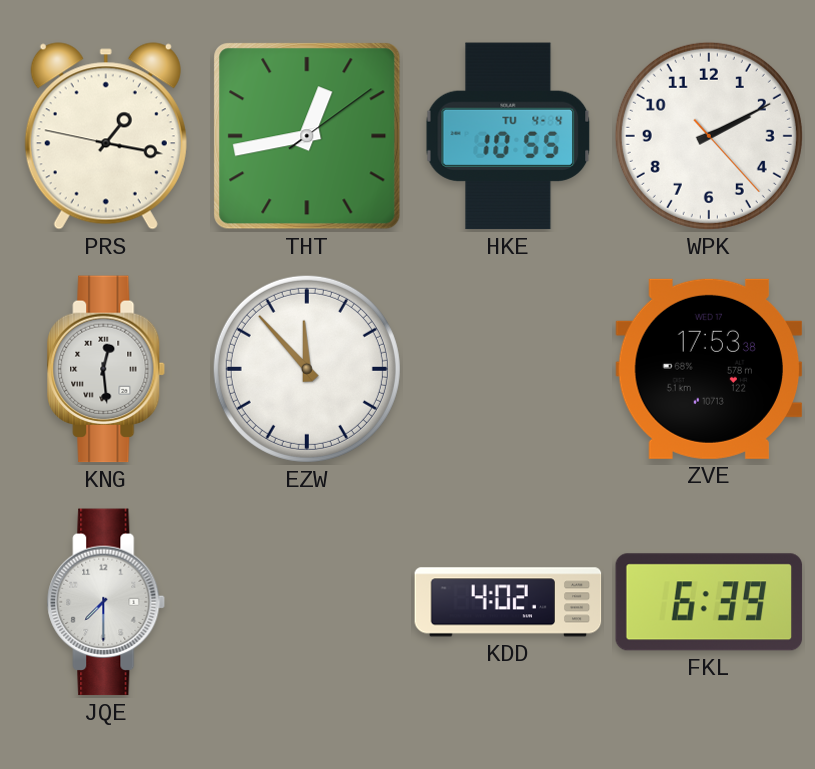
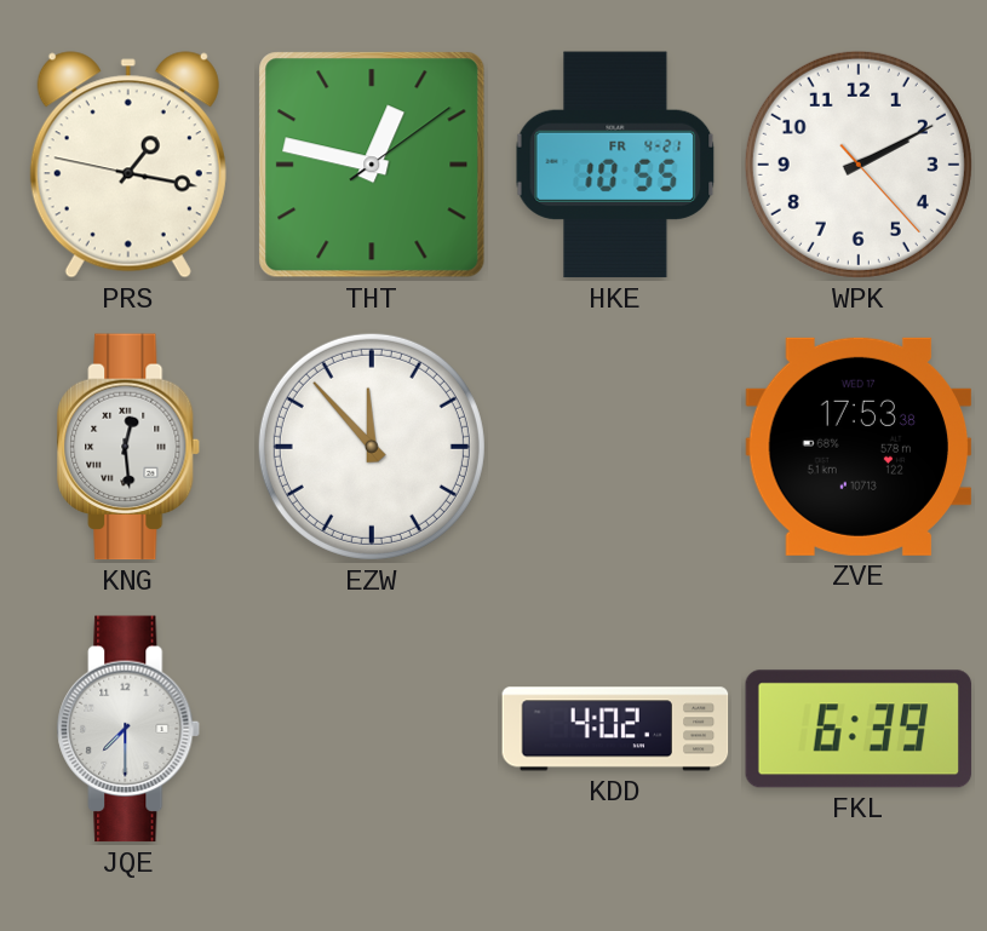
THT: 12:43 -> 12:47
HKE date: TU 4-4 -> FR 4-21
